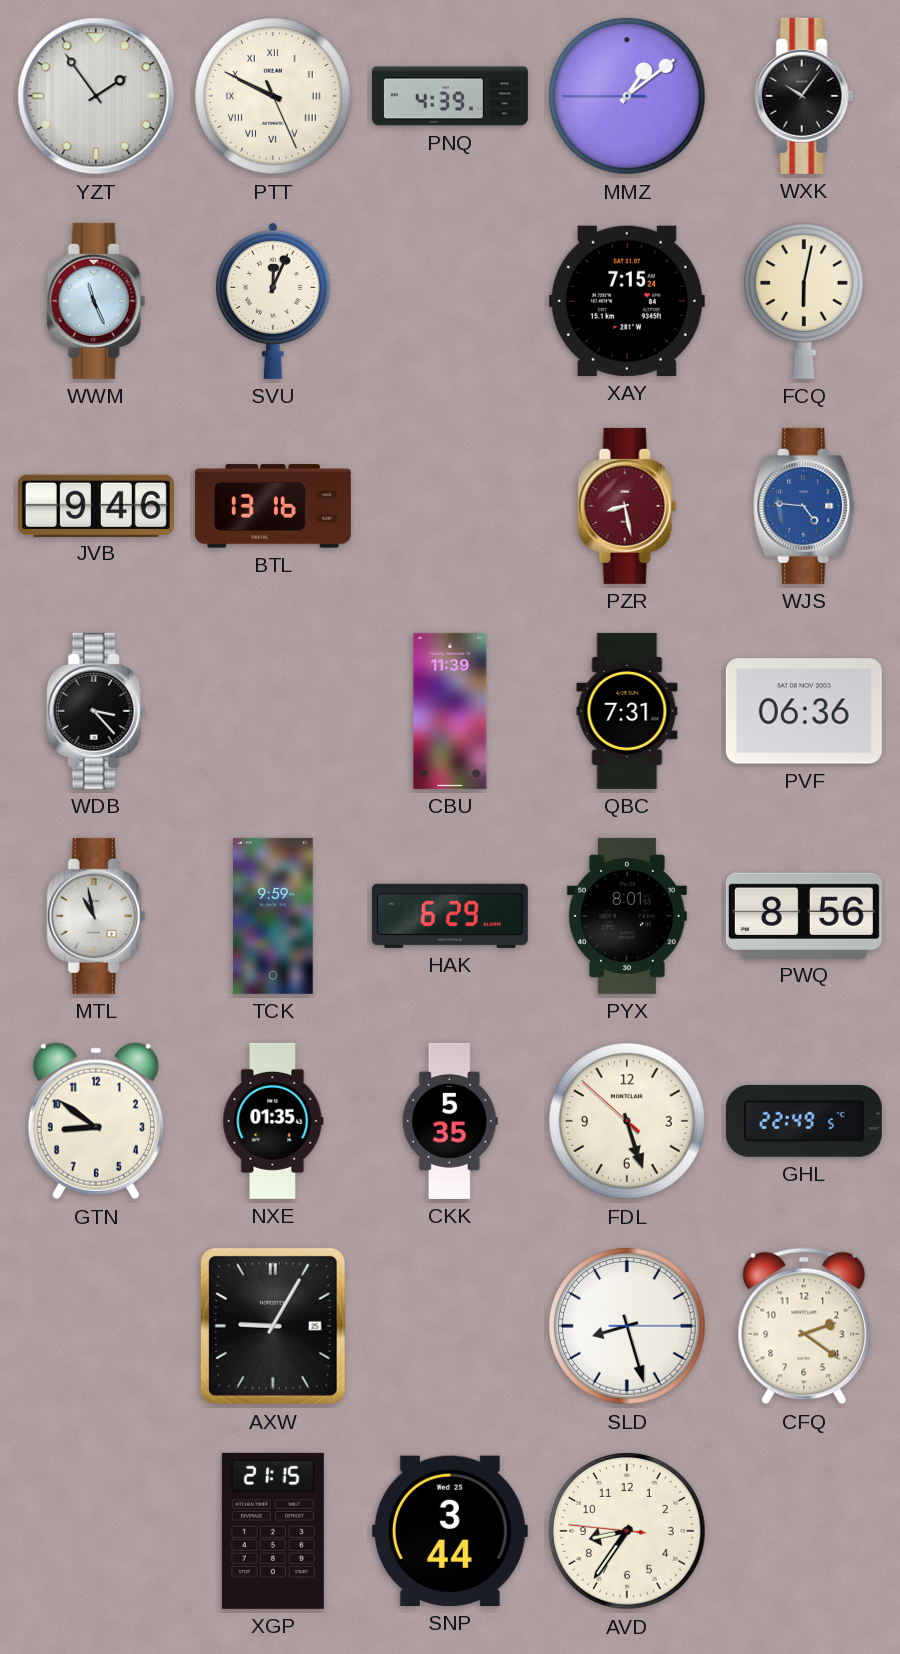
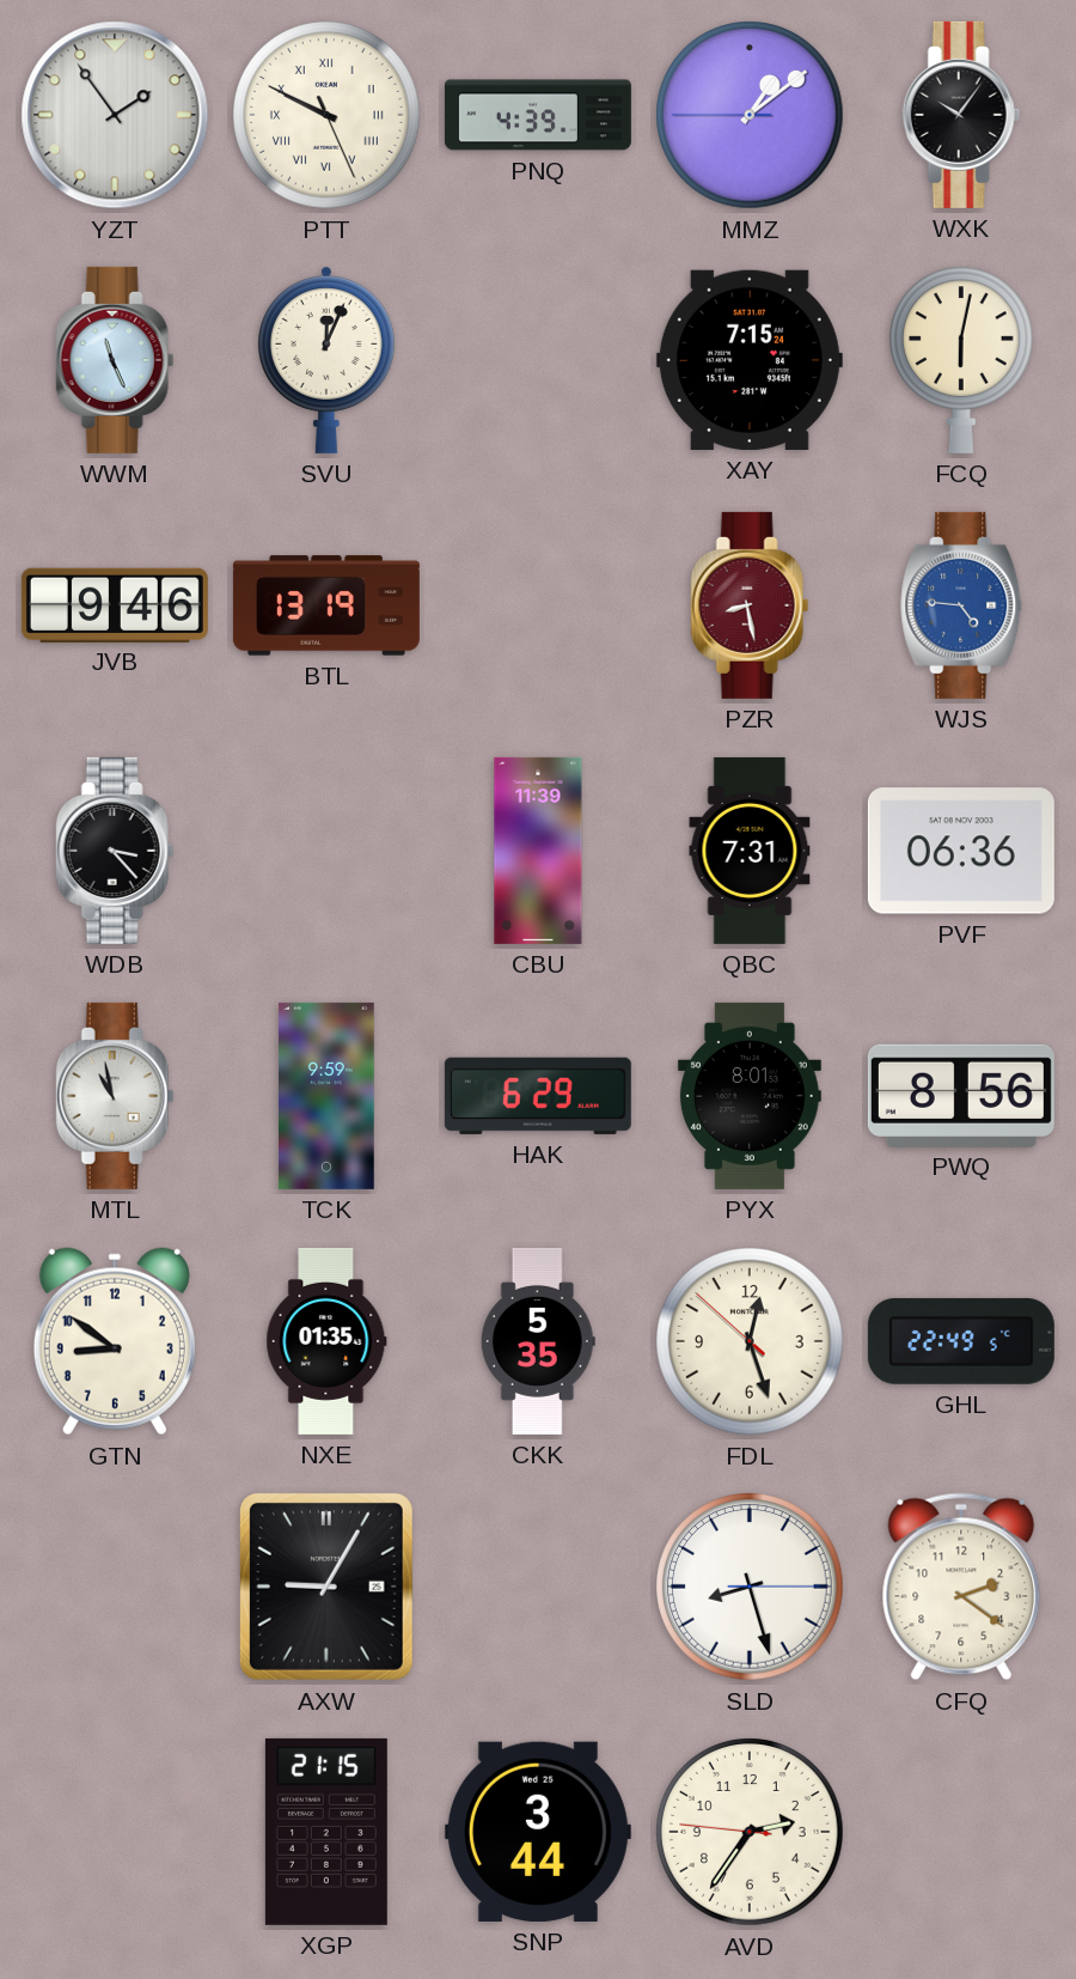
BTL: 13:16 -> 13:19
FDL: 5:26 -> 12:26
AVD: 8:35 -> 2:35
